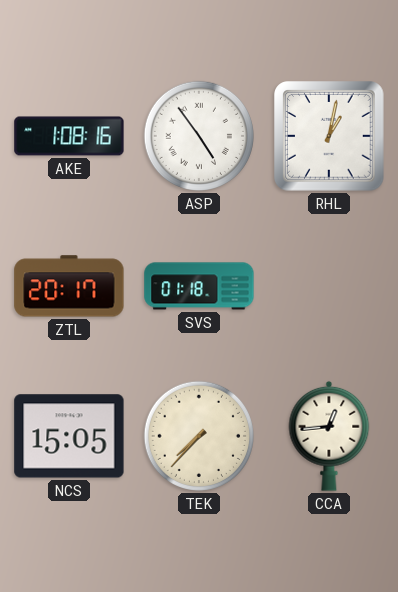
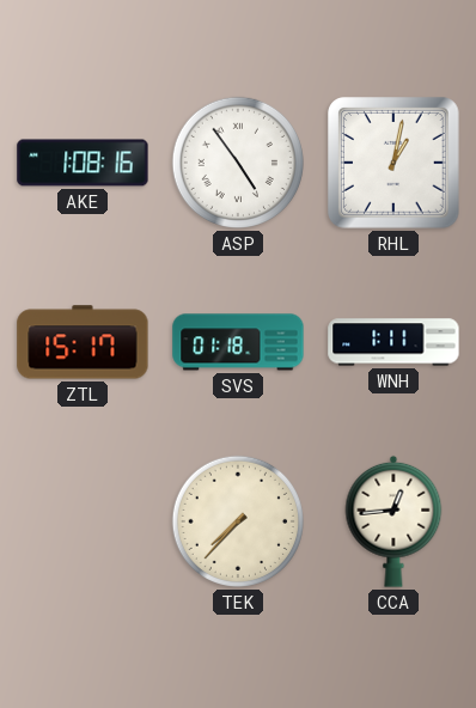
ZTL: 20:17 -> 15:17
WNH: none -> 1:11
NCS: 15:05 -> none
